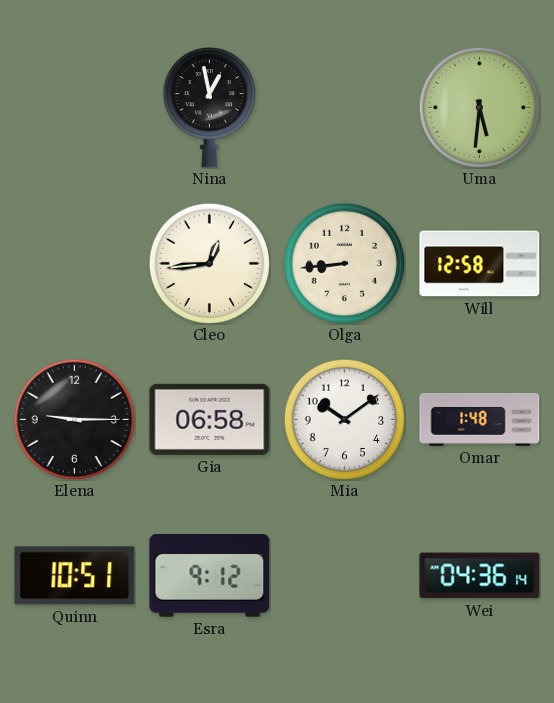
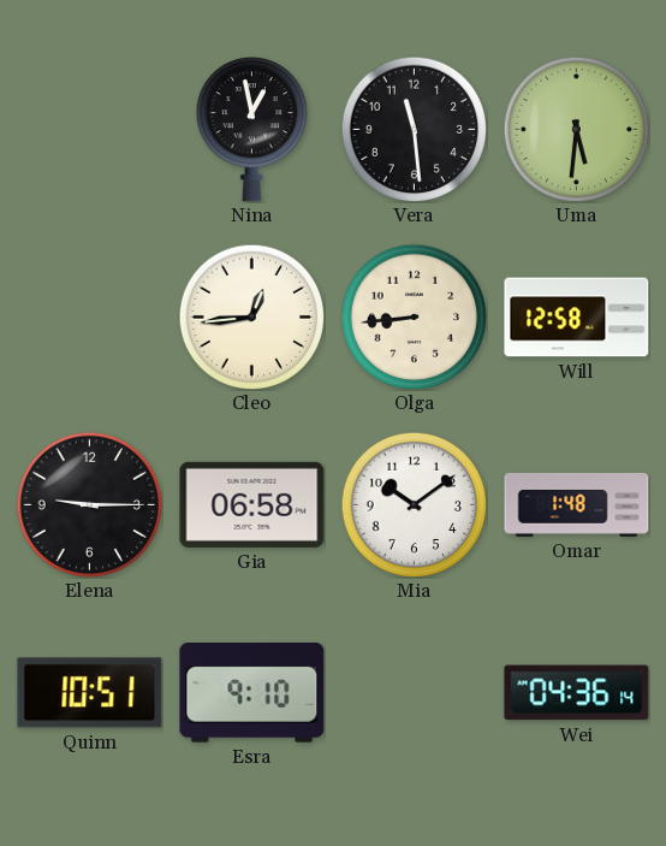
Vera: none -> 11:29
Esra: 9:12 -> 9:10
